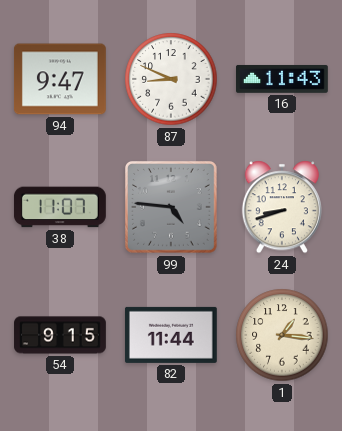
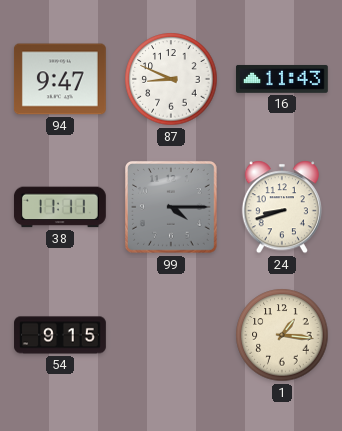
38: 11:07 -> 11:11
99: 4:46 -> 4:15
82: 11:44 -> none
